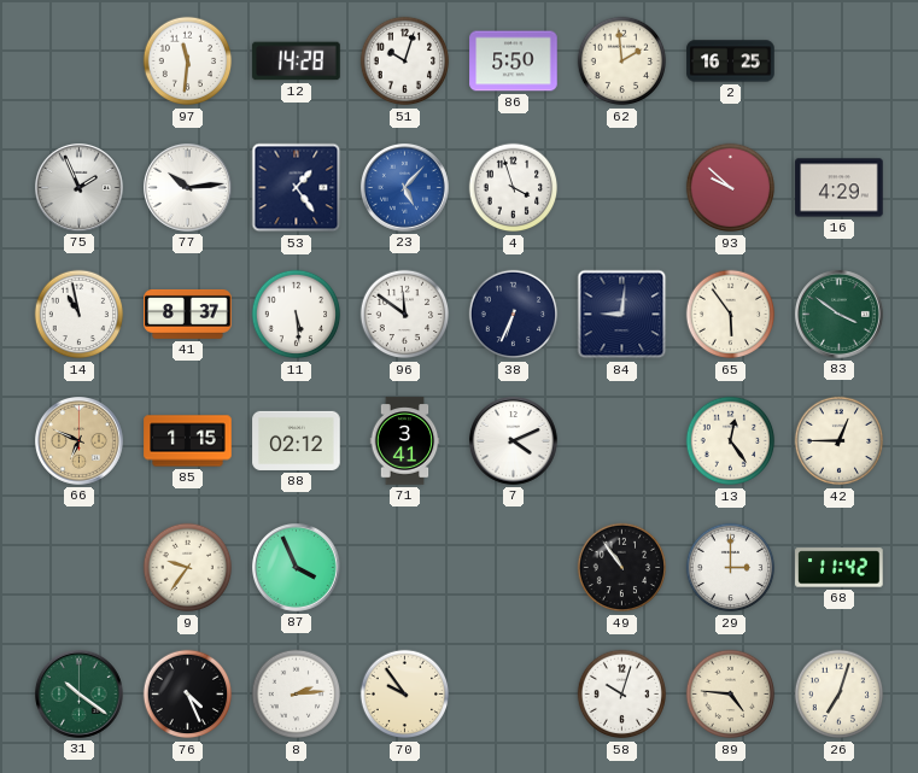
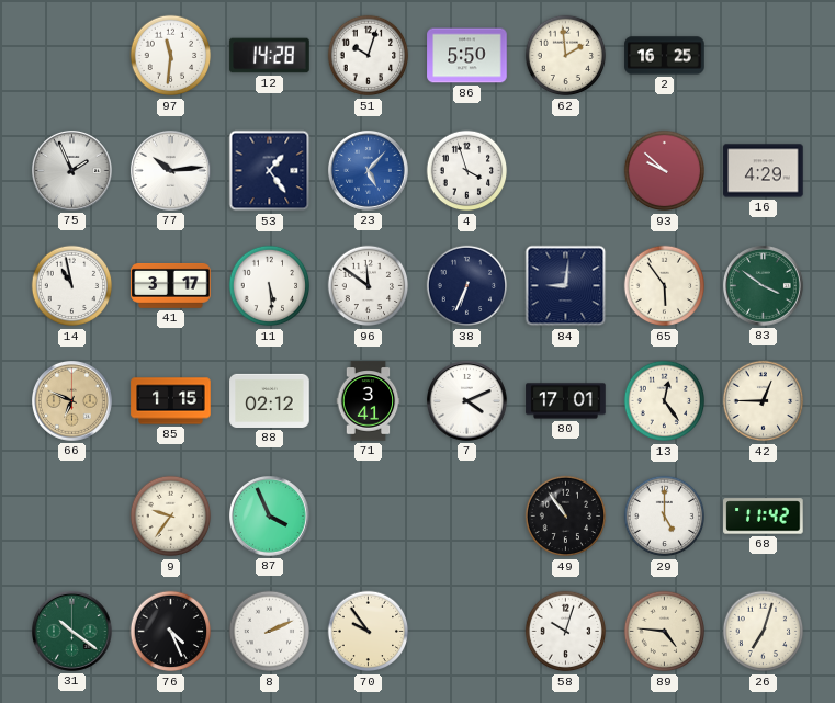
41: 8:37 -> 3:17
80: none -> 17:01
29: 3:00 -> 5:00
8: 2:14 -> 2:11
